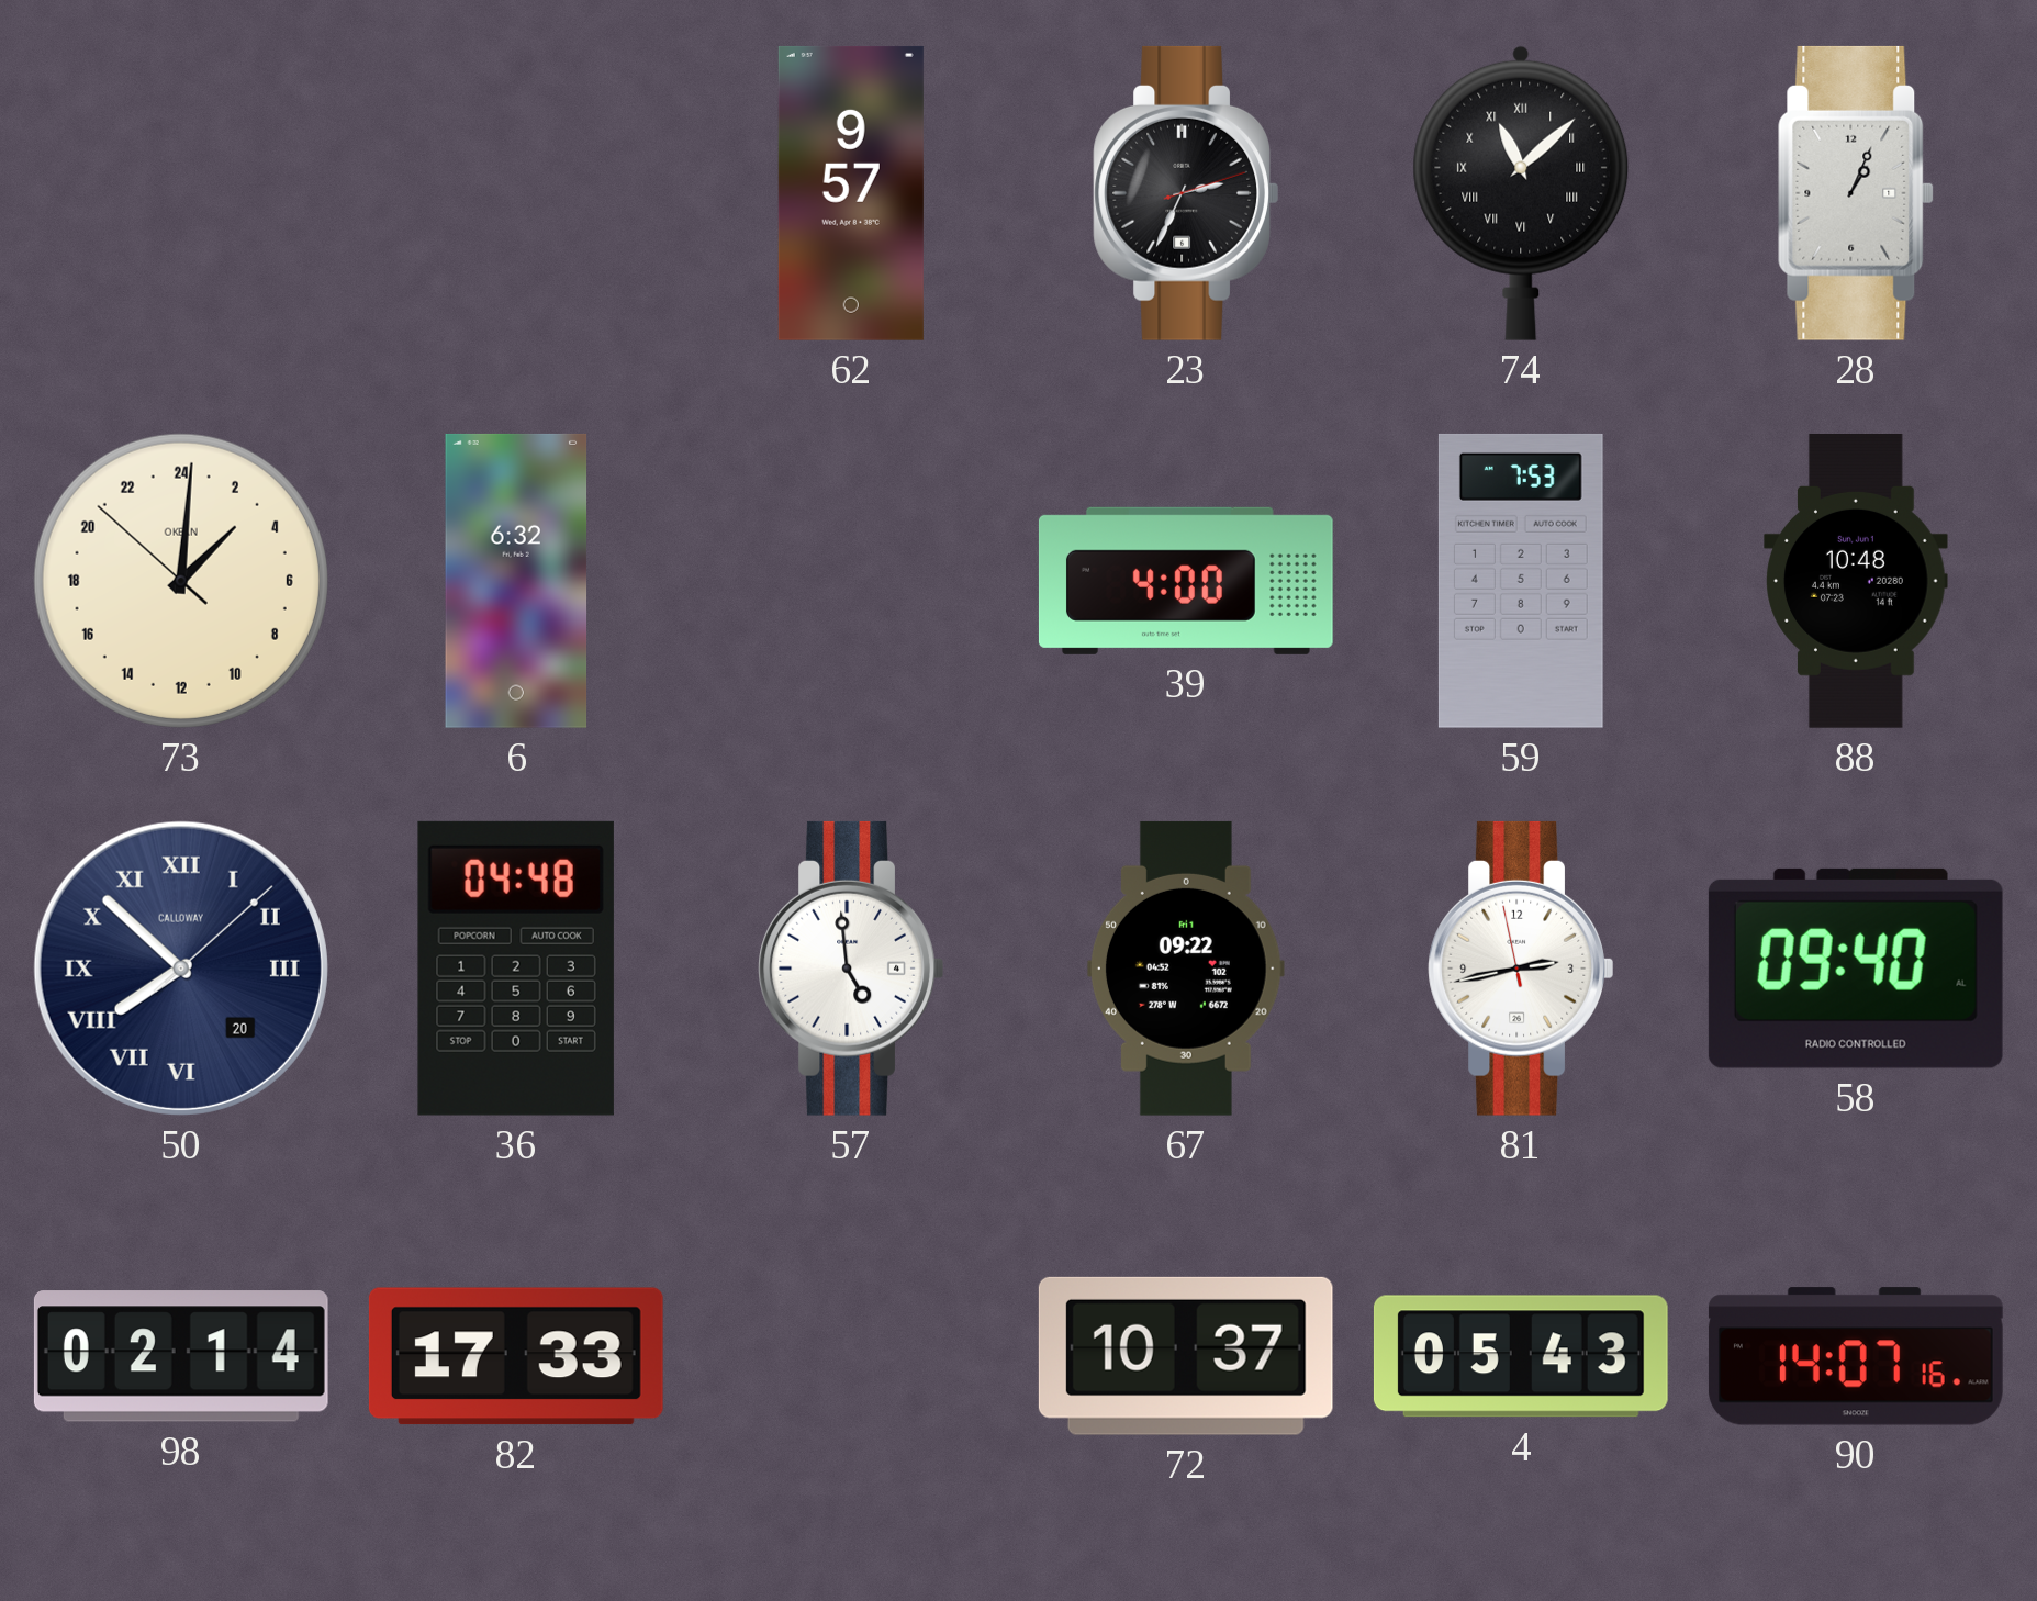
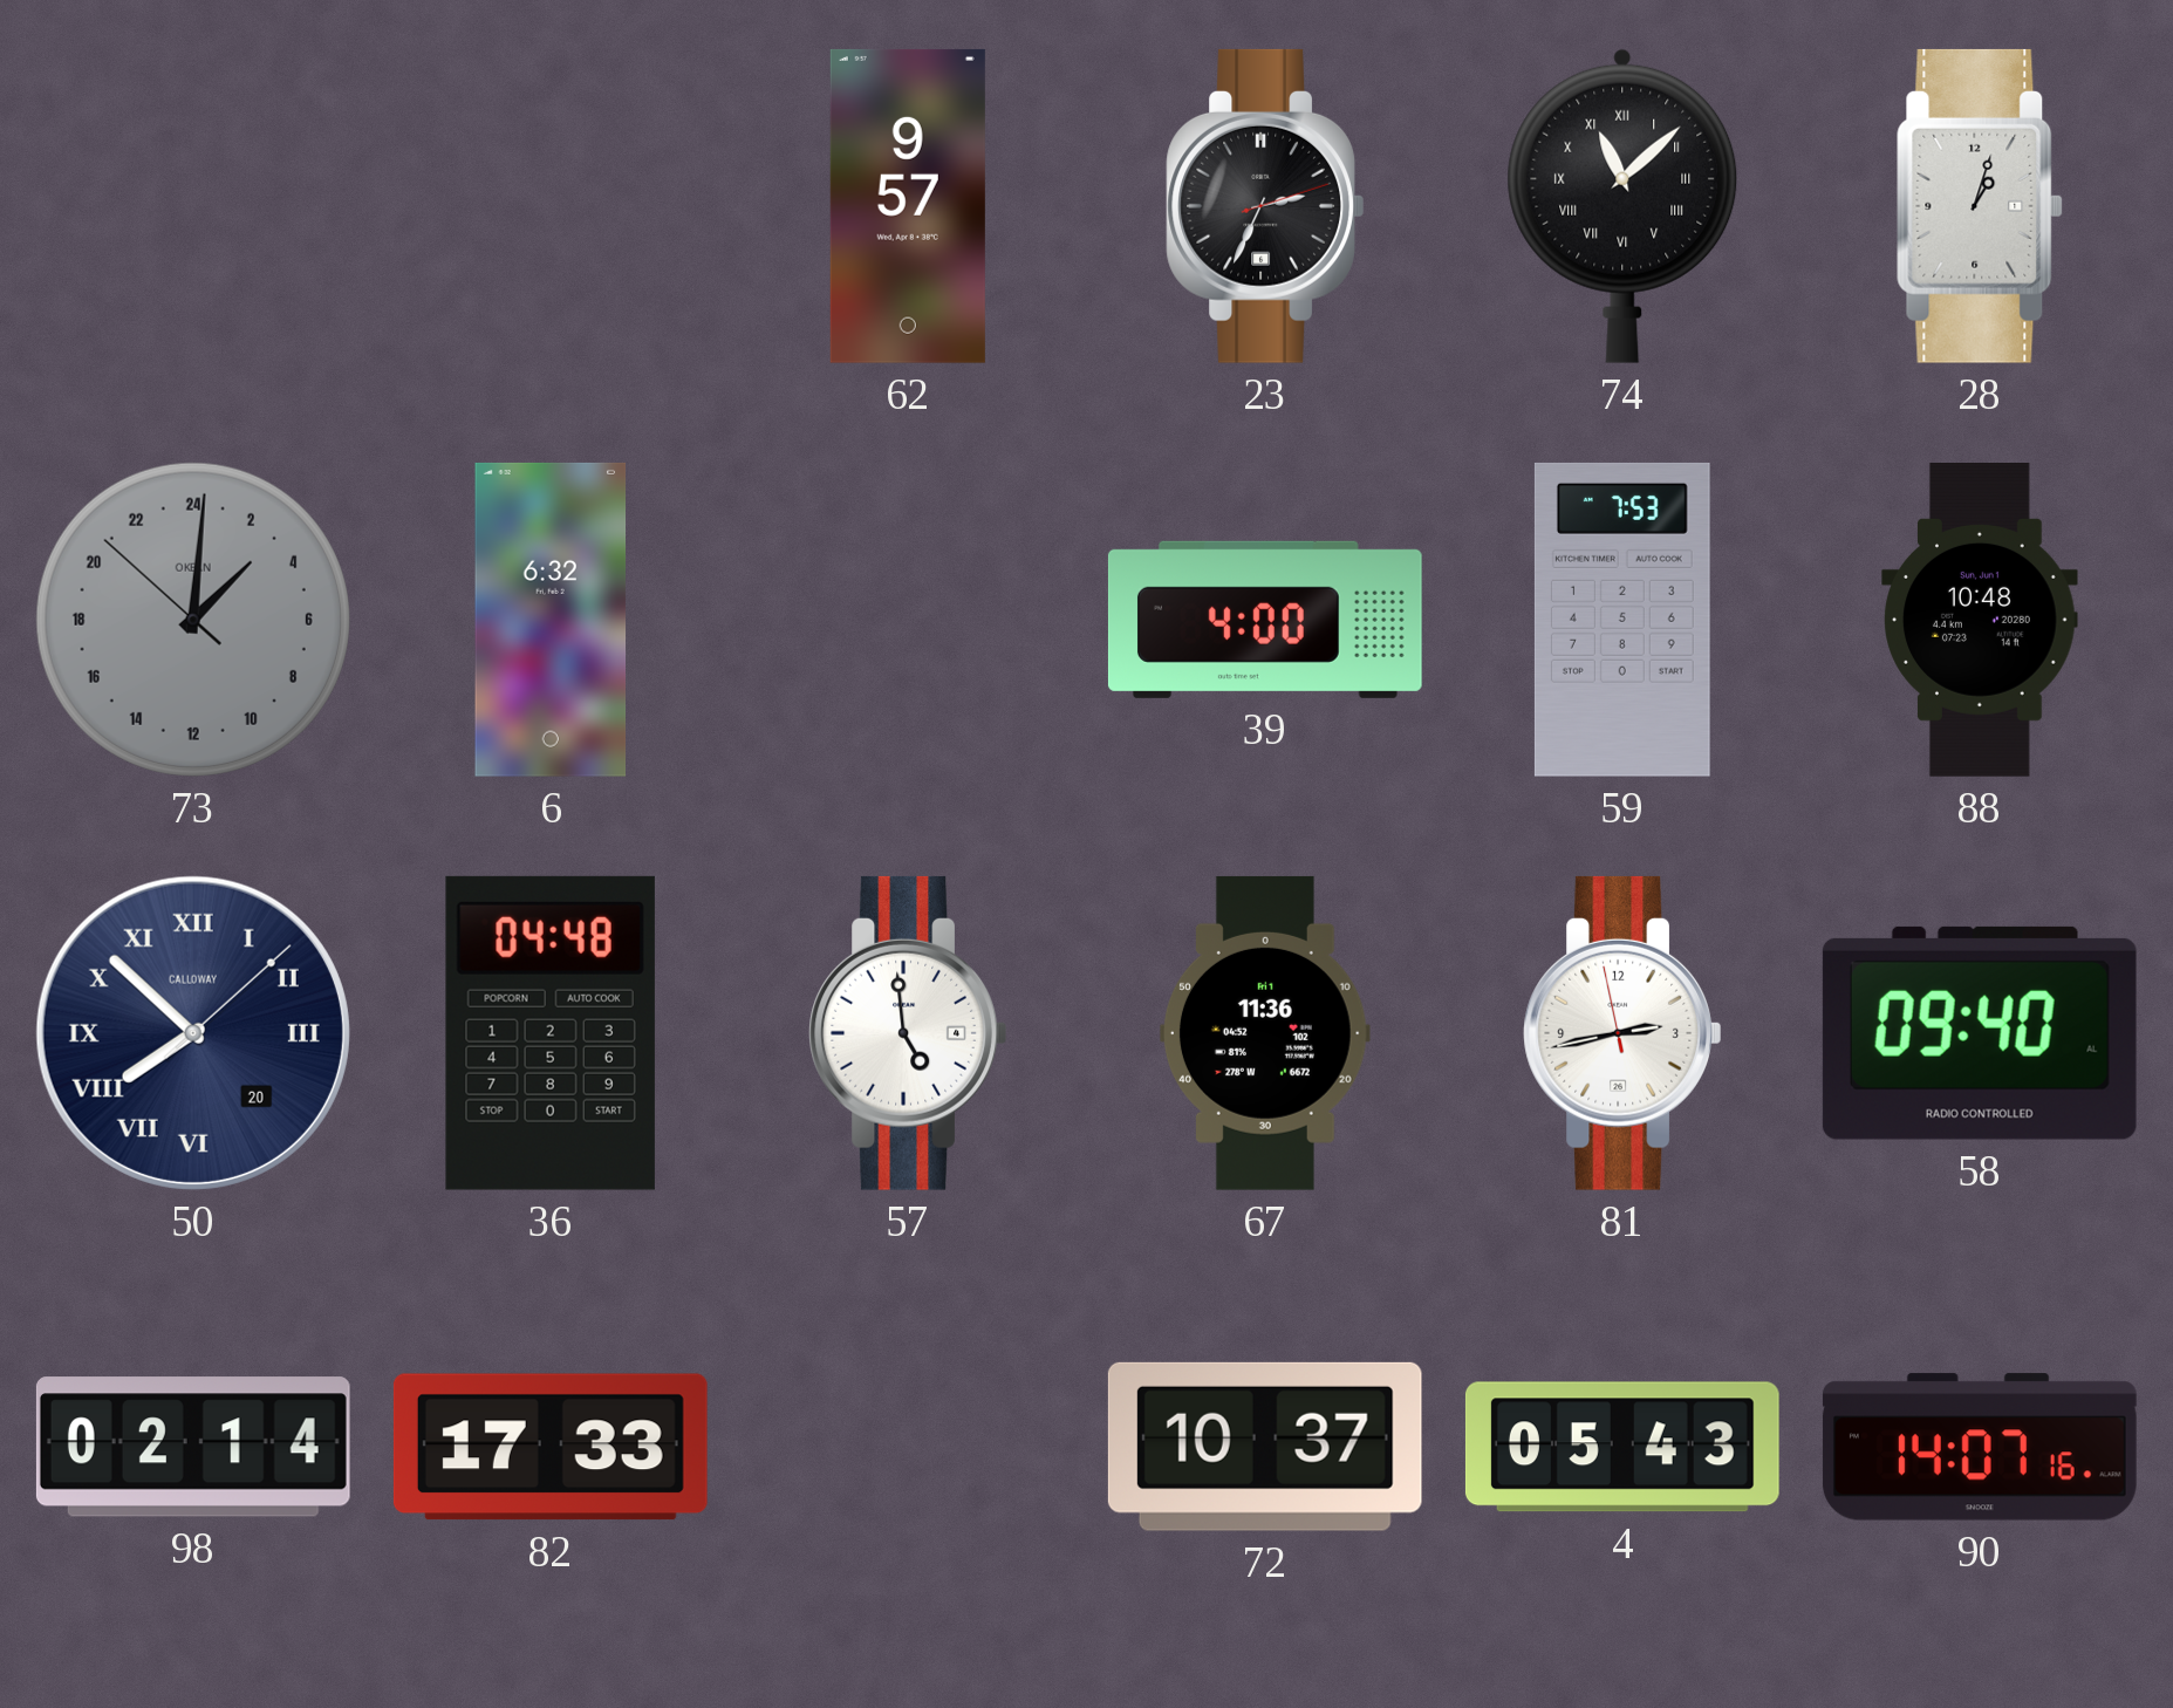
28: 1:04 -> 1:03
73 dial: cream -> grey
67: 09:22 -> 11:36
